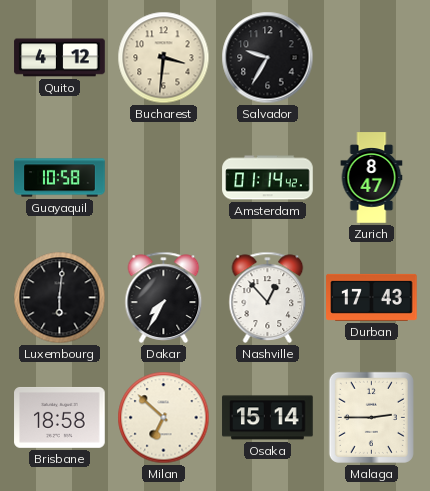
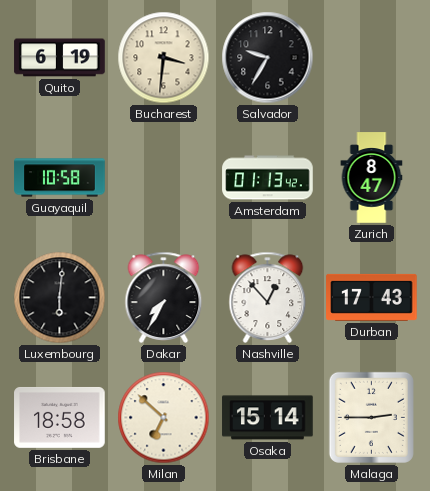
Quito: 4:12 -> 6:19
Amsterdam: 01:14 -> 01:13
